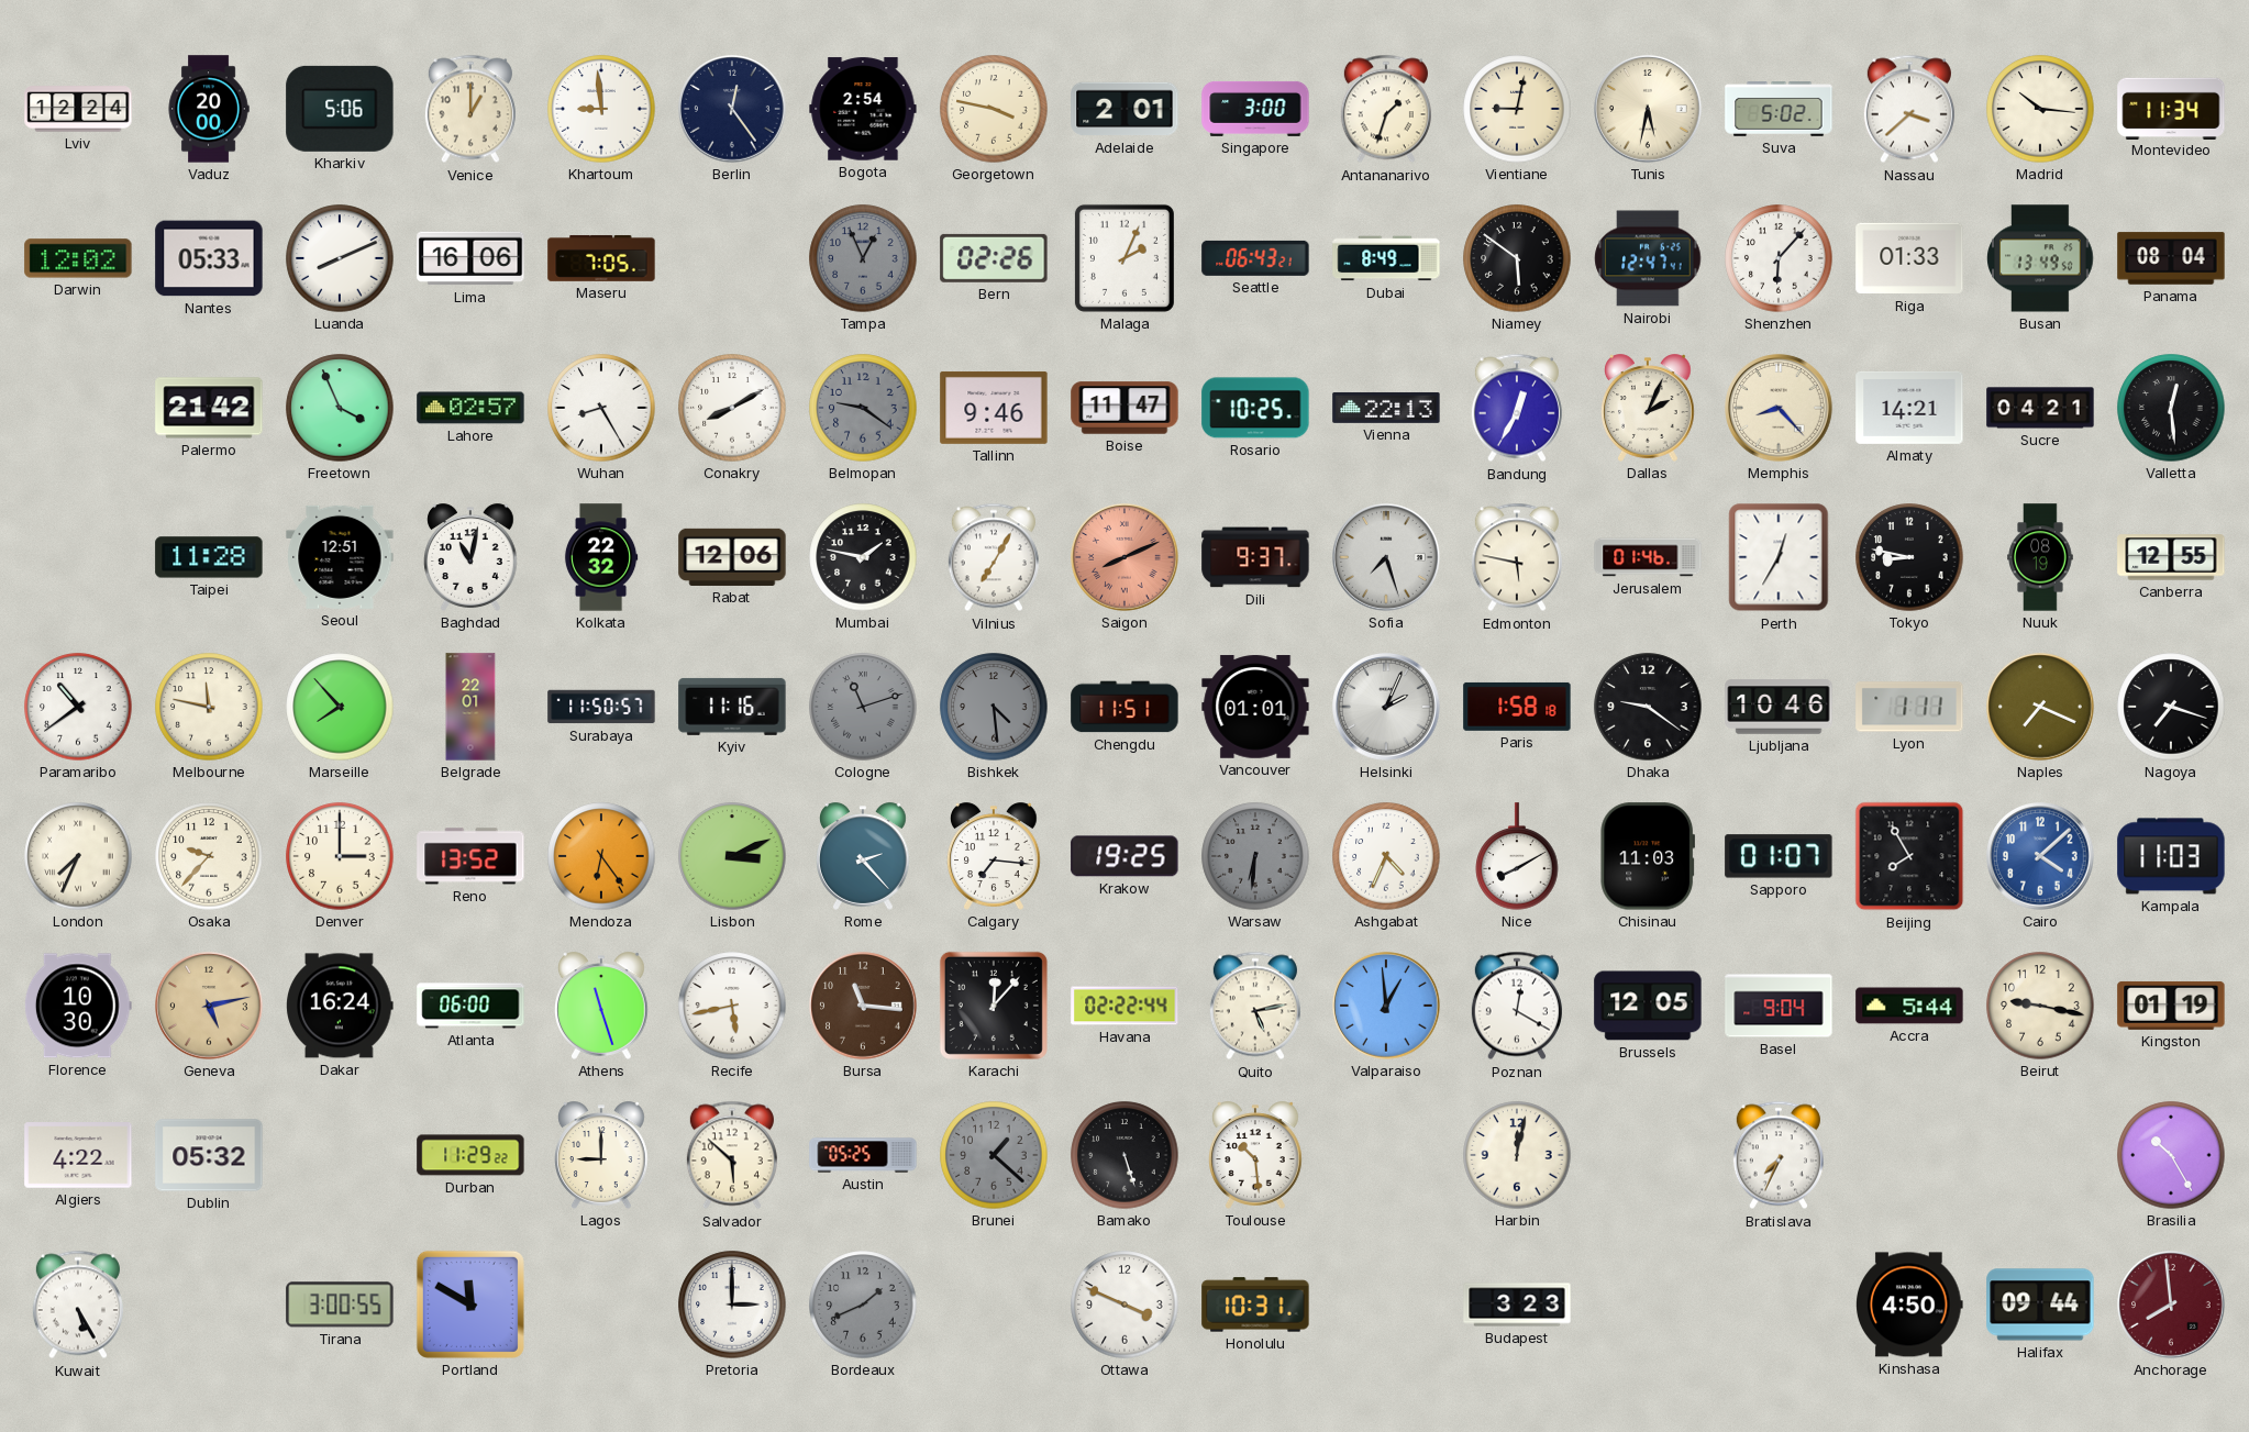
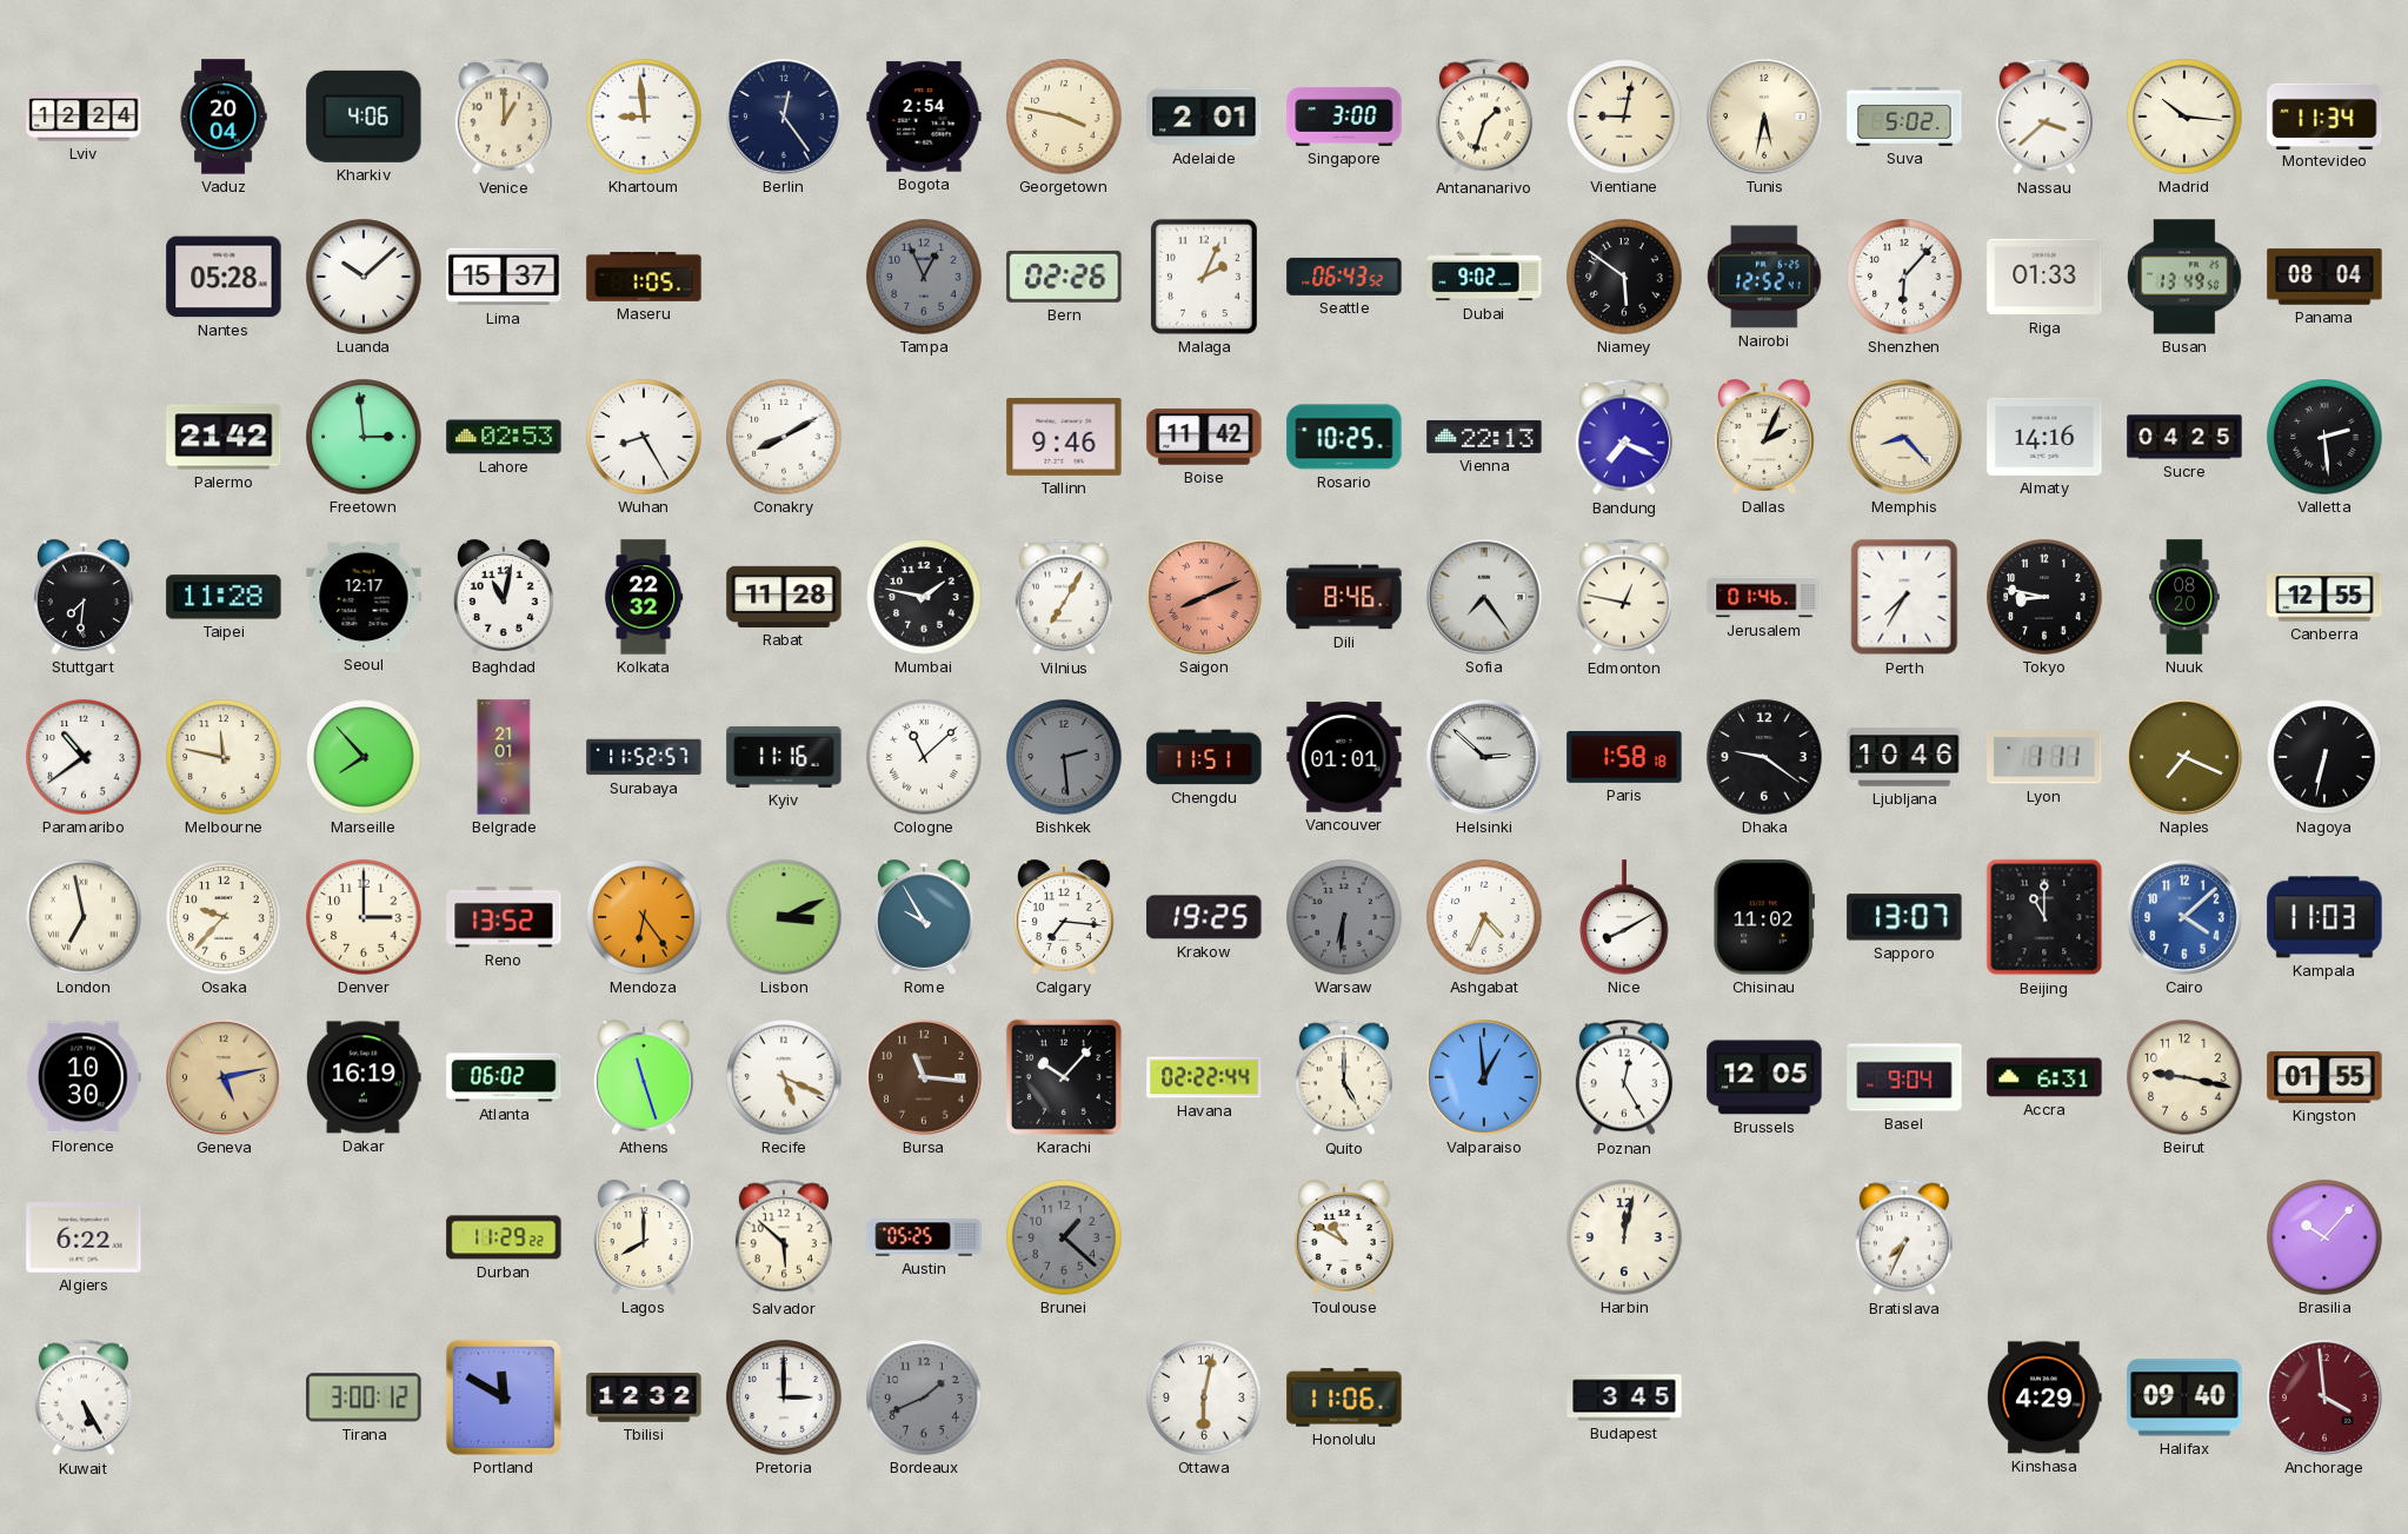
Vaduz: 20:00 -> 20:04
Kharkiv: 5:06 -> 4:06
Darwin: 12:02 -> none
Nantes: 05:33 -> 05:28
Luanda: 8:11 -> 10:08
Lima: 16:06 -> 15:37
Maseru: 7:05 -> 1:05
Seattle: 06:43:21 -> 06:43:52
Dubai: 8:49 -> 9:02
Nairobi: 12:47 -> 12:52
Freetown: 3:56 -> 2:59
Lahore: 02:57 -> 02:53
Belmopan: 9:21 -> none
Boise: 11:47 -> 11:42
Bandung: 12:35 -> 7:19
Almaty: 14:21 -> 14:16
Sucre: 04:21 -> 04:25
Valletta: 12:29 -> 2:29
Stuttgart: none -> 7:31
Seoul: 12:51 -> 12:17
Rabat: 12:06 -> 11:28
Dili: 9:37 -> 8:46
Sofia: 7:27 -> 7:24
Edmonton: 5:47 -> 12:47
Perth: 12:35 -> 7:35
Nuuk: 08:19 -> 08:20
Belgrade: 22:01 -> 21:01
Surabaya: 11:50 -> 11:52
Cologne: 11:12 -> 11:08
Cologne dial: grey -> white
Bishkek: 4:29 -> 2:29
Helsinki: 2:04 -> 2:52
Nagoya: 7:18 -> 6:32
London: 7:34 -> 6:58
Rome: 2:23 -> 9:55
Chisinau: 11:03 -> 11:02
Sapporo: 01:07 -> 13:07
Beijing: 7:55 -> 11:00
Dakar: 16:24 -> 16:19
Atlanta: 06:00 -> 06:02
Recife: 5:43 -> 5:19
Karachi: 12:07 -> 10:07
Quito: 5:13 -> 5:00
Poznan: 12:20 -> 12:25
Accra: 5:44 -> 6:31
Kingston: 01:19 -> 01:55
Algiers: 4:22 -> 6:22
Dublin: 05:32 -> none
Lagos: 9:00 -> 8:00
Bamako: 5:27 -> none
Toulouse: 10:29 -> 10:50
Brasilia: 10:25 -> 10:07
Tirana: 3:00:55 -> 3:00:12
Tbilisi: none -> 12:32
Ottawa: 3:49 -> 6:02
Honolulu: 10:31 -> 11:06
Budapest: 3:23 -> 3:45
Kinshasa: 4:50 -> 4:29
Halifax: 09:44 -> 09:40
Anchorage: 7:59 -> 3:59
